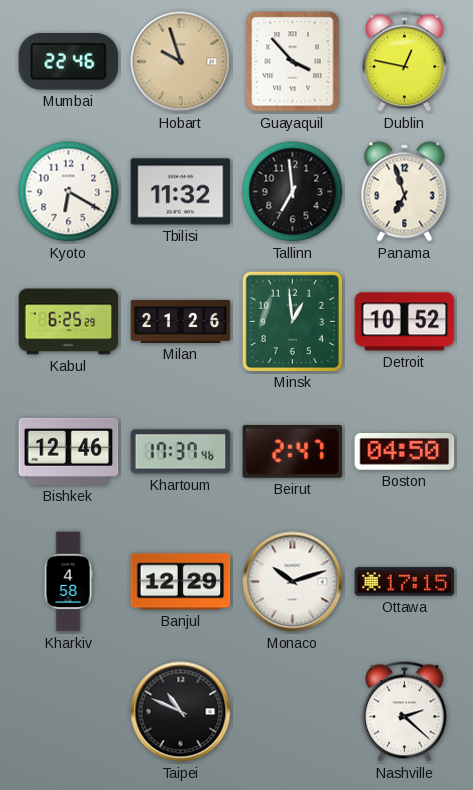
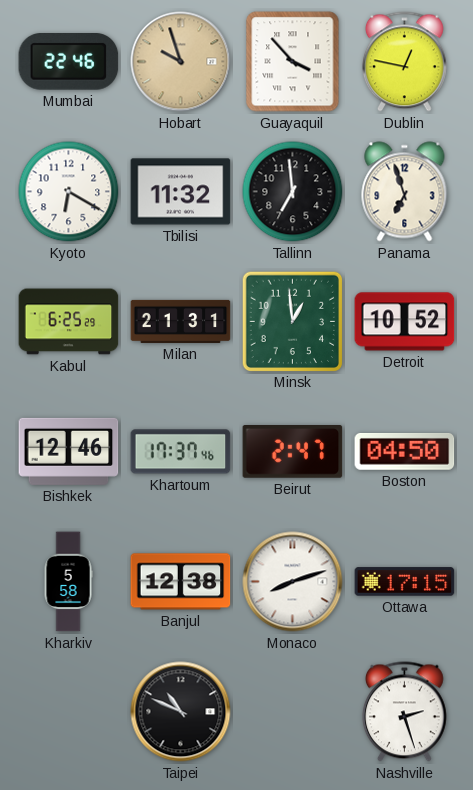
Milan: 21:26 -> 21:31
Kharkiv: 4:58 -> 5:58
Banjul: 12:29 -> 12:38
Monaco: 10:12 -> 8:12
Nashville: 2:22 -> 2:27
